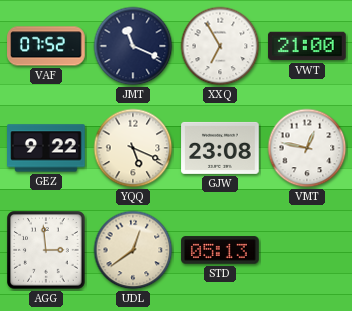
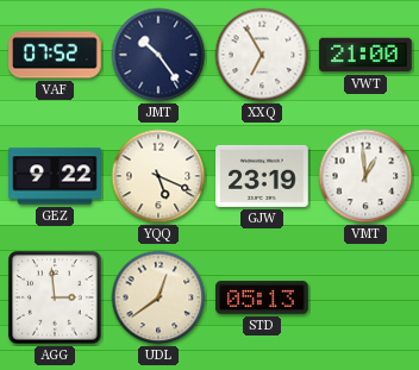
JMT: 11:19 -> 10:24
GJW: 23:08 -> 23:19
VMT: 12:47 -> 12:59
